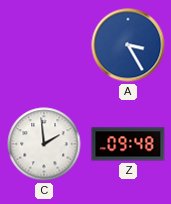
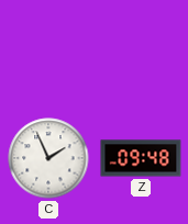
A: 3:25 -> none
C: 1:59 -> 1:56
